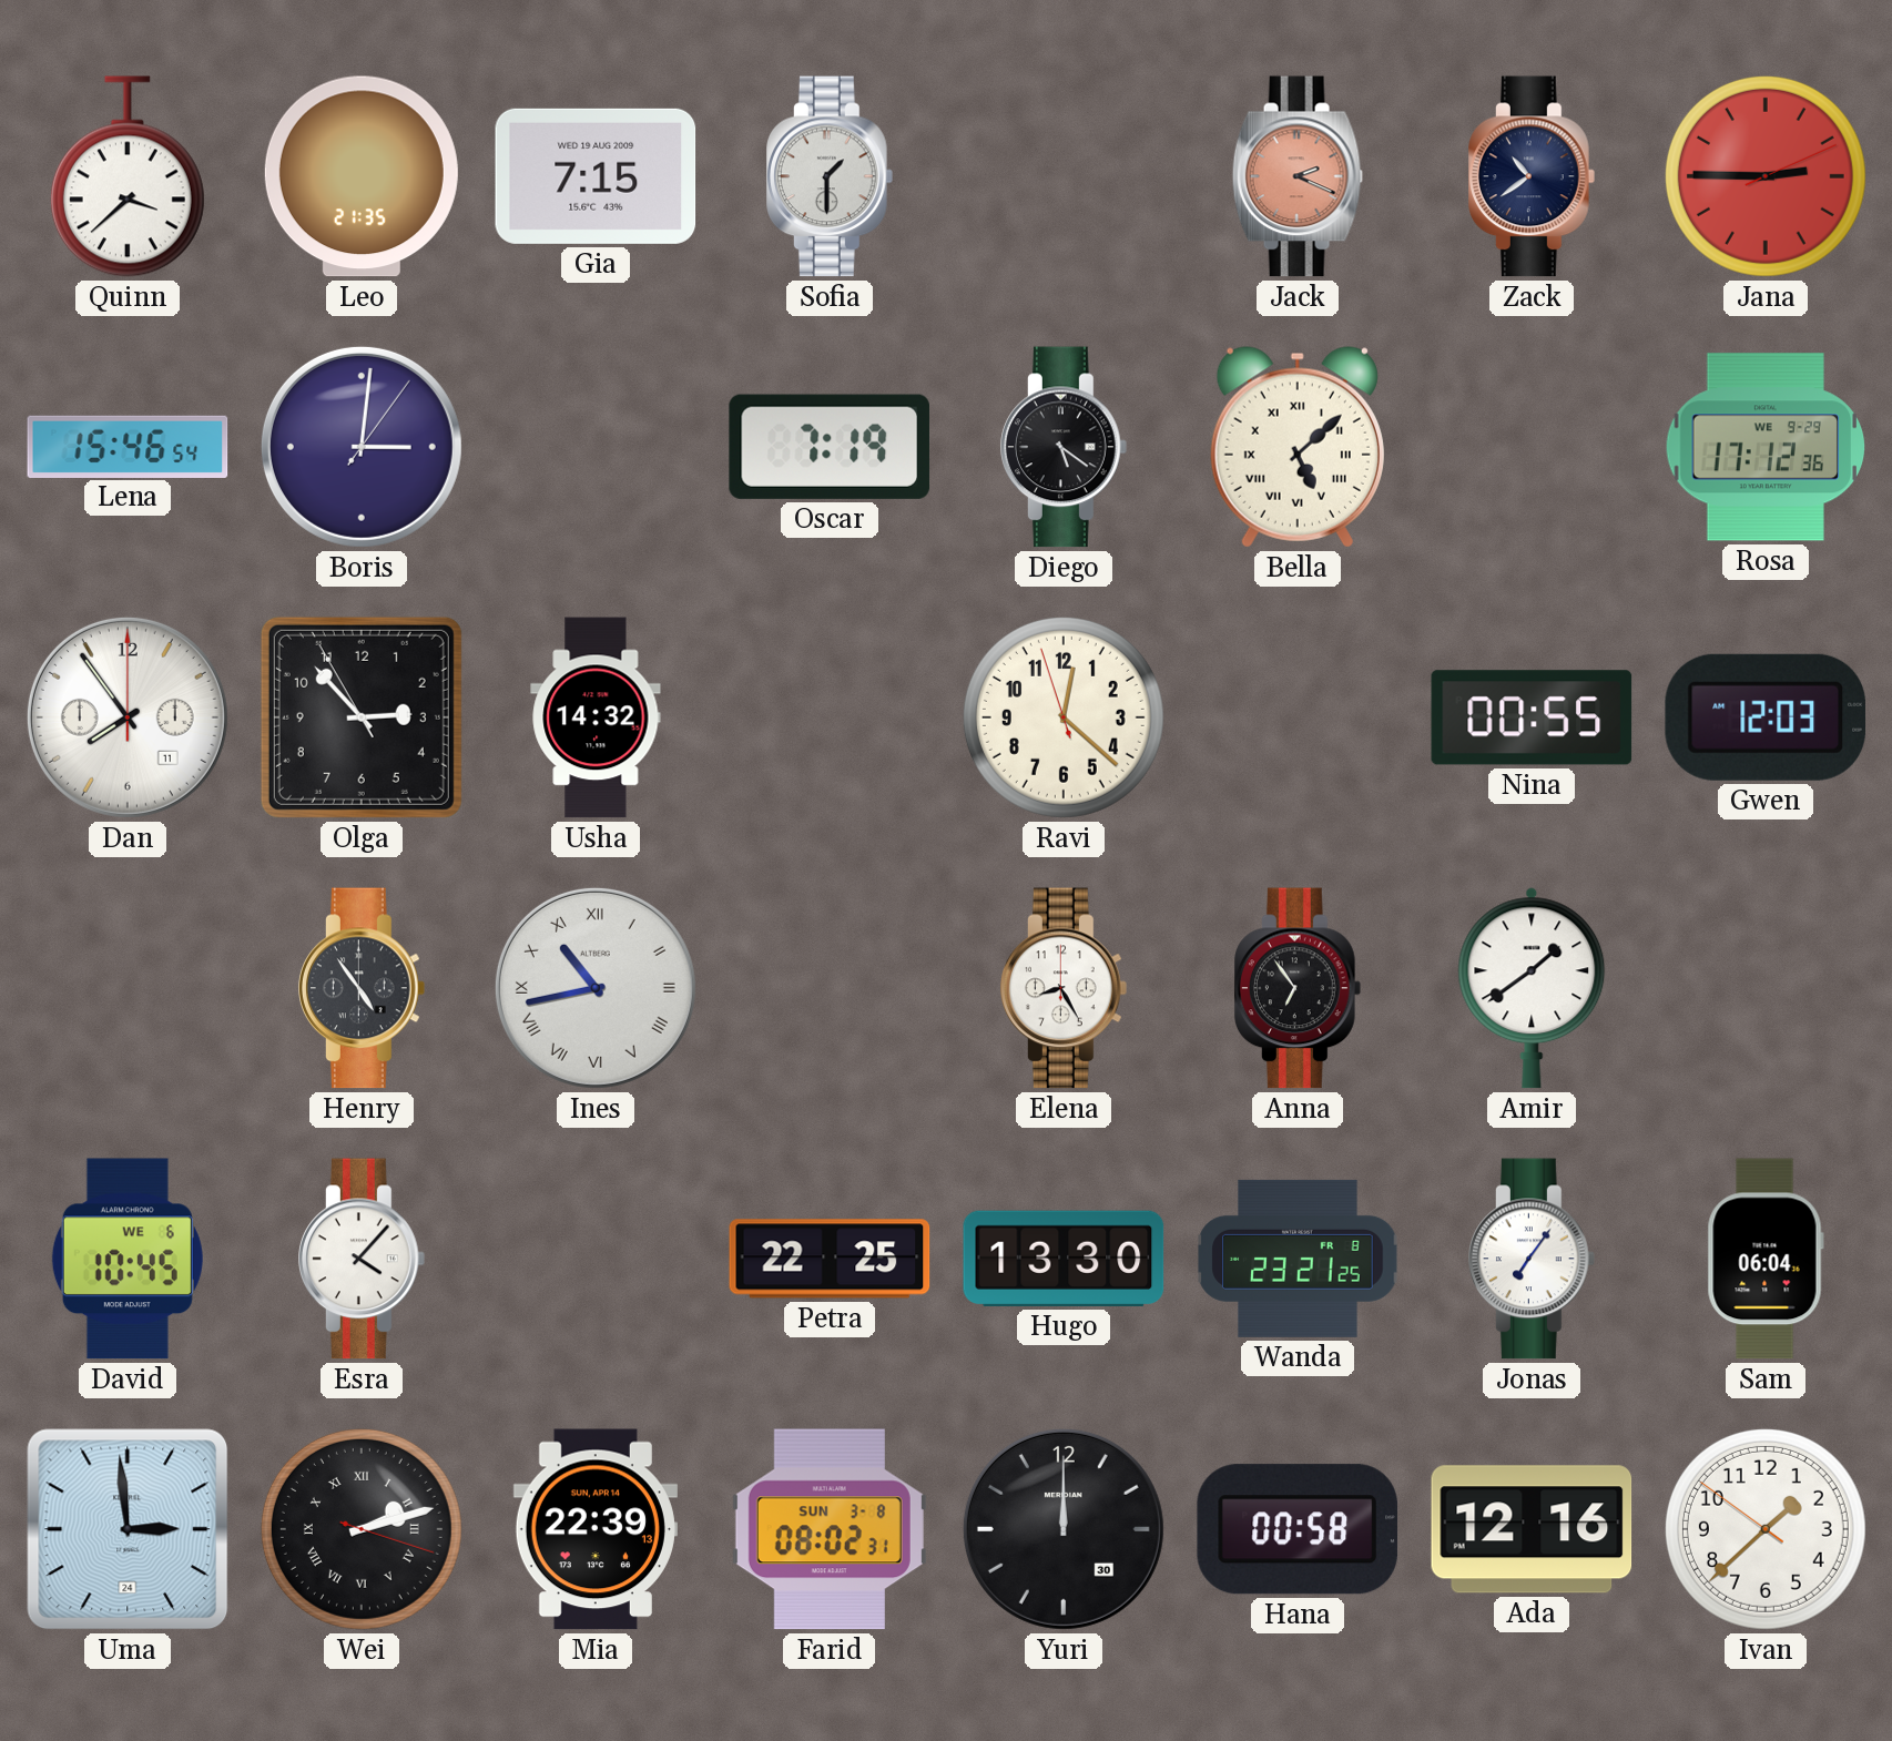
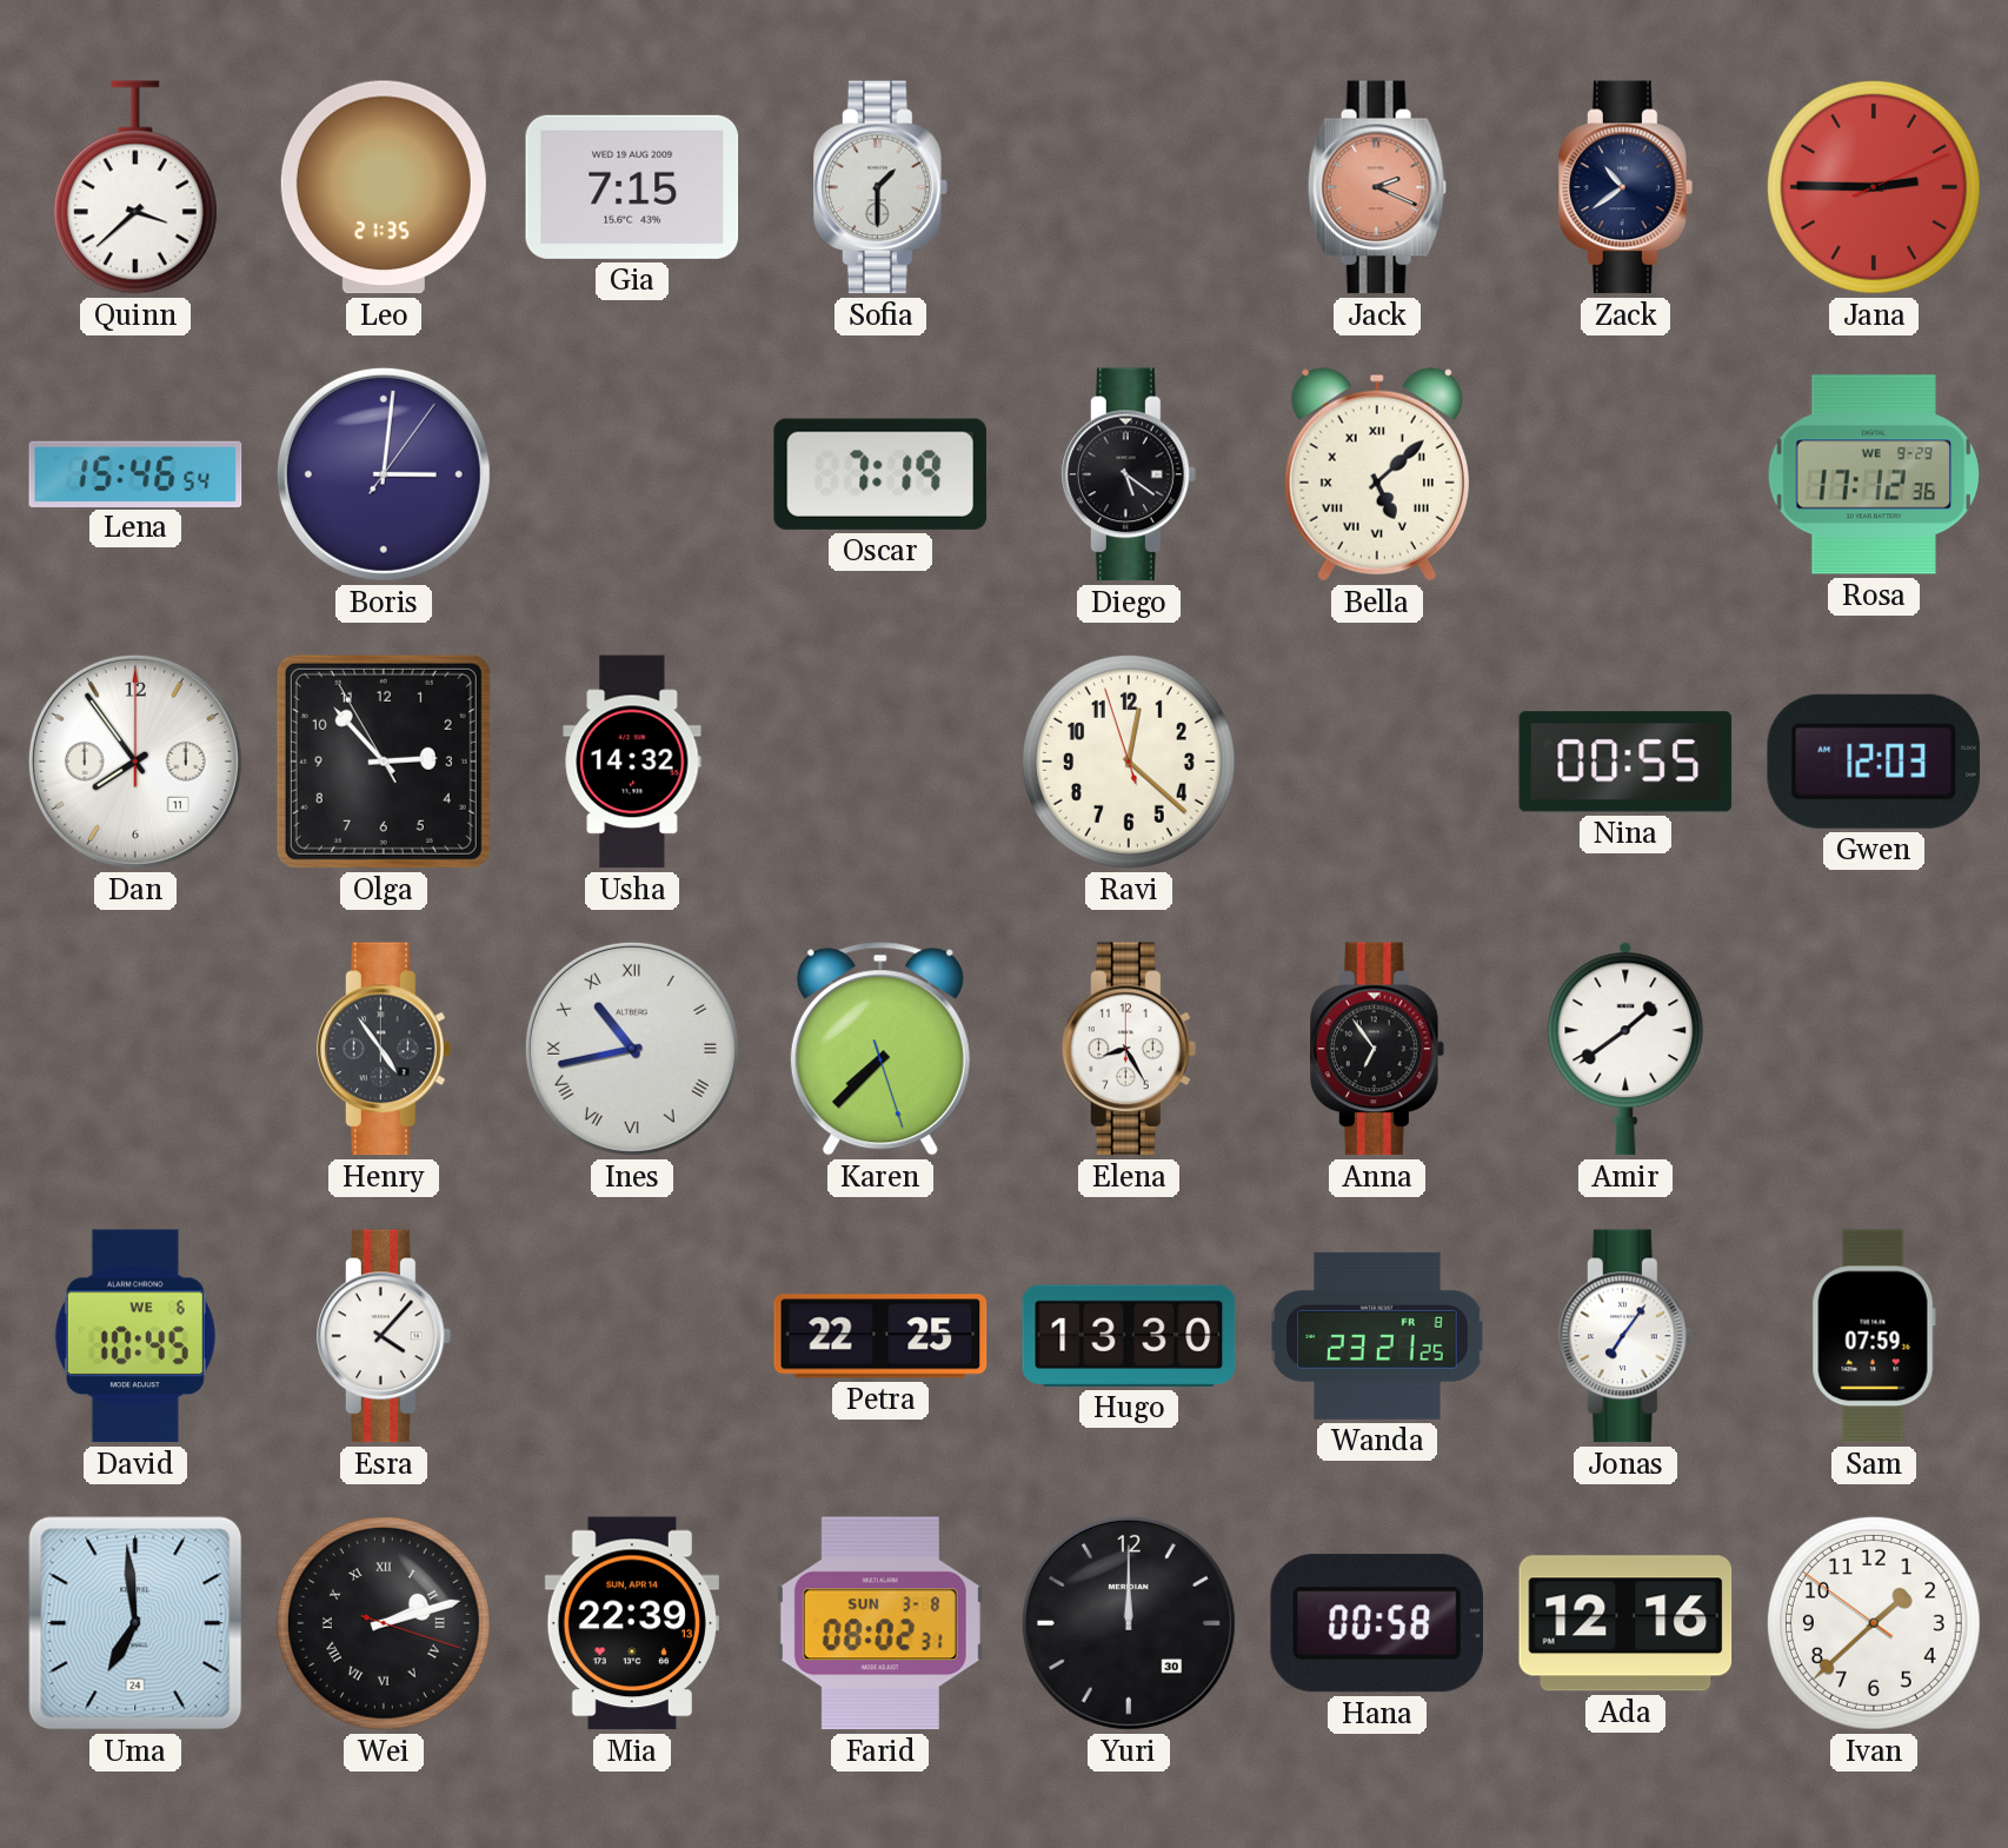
Karen: none -> 7:37
Sam: 06:04 -> 07:59
Uma: 2:59 -> 6:59
